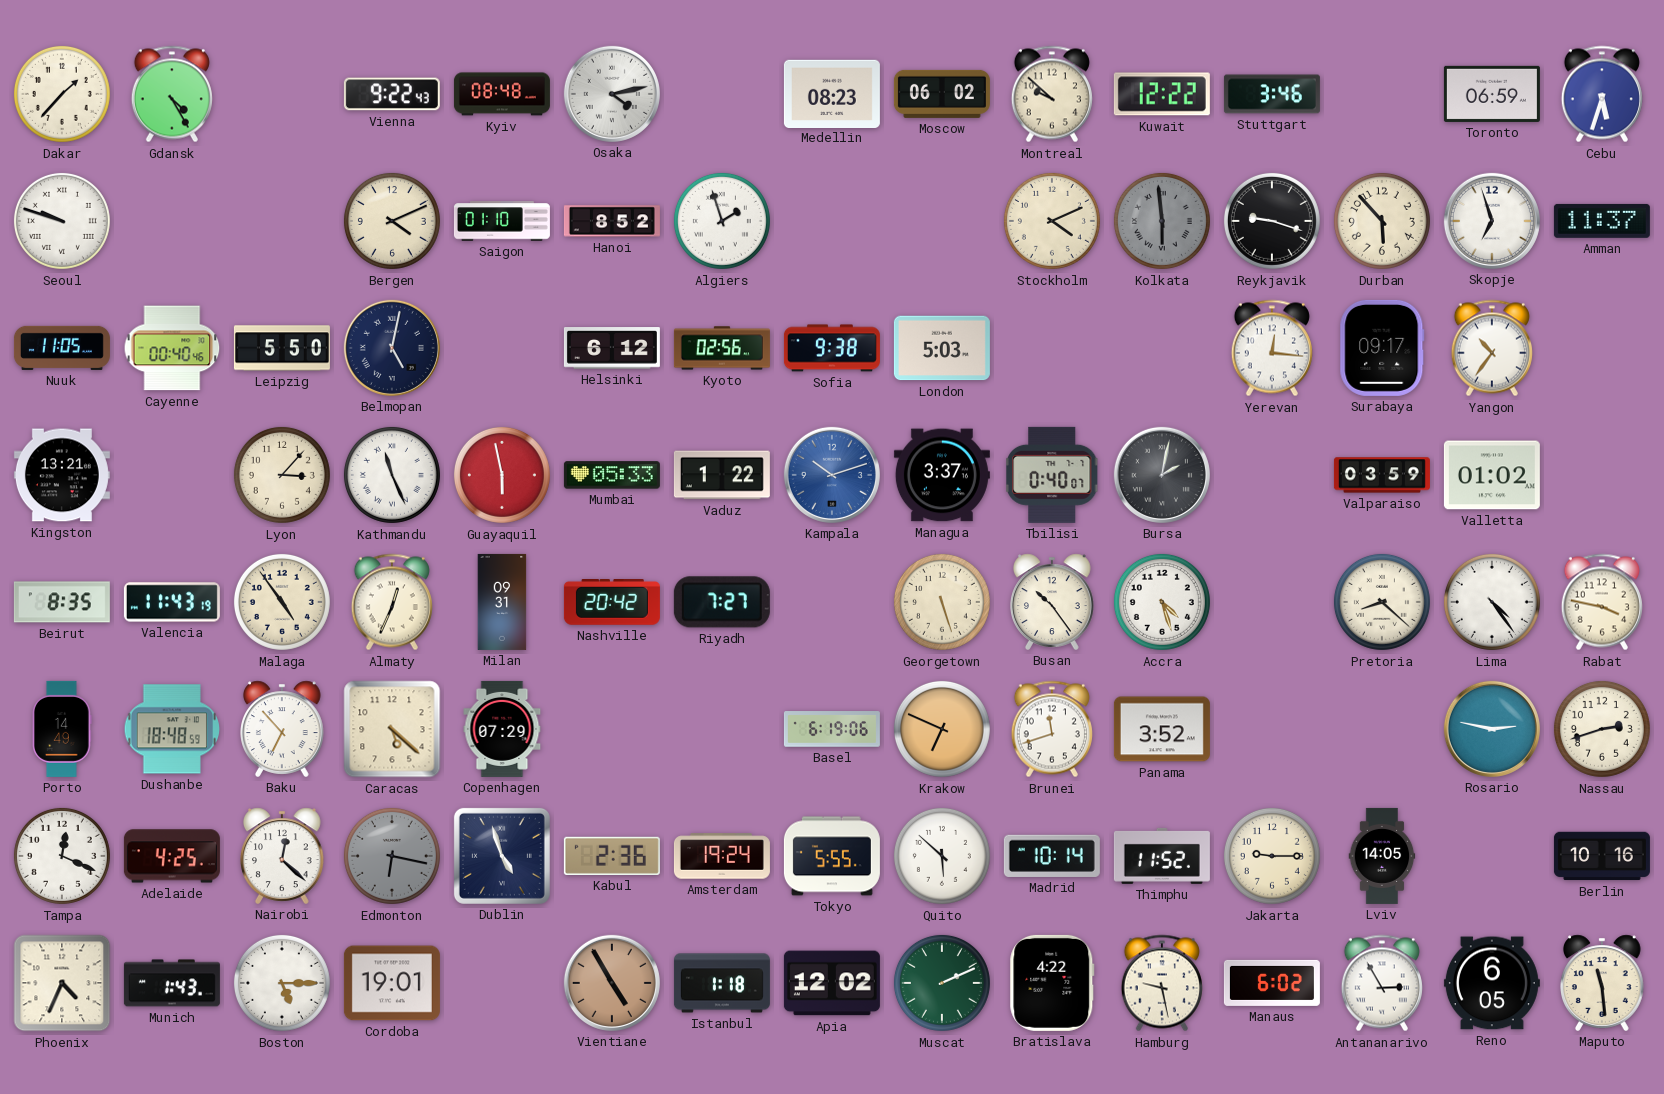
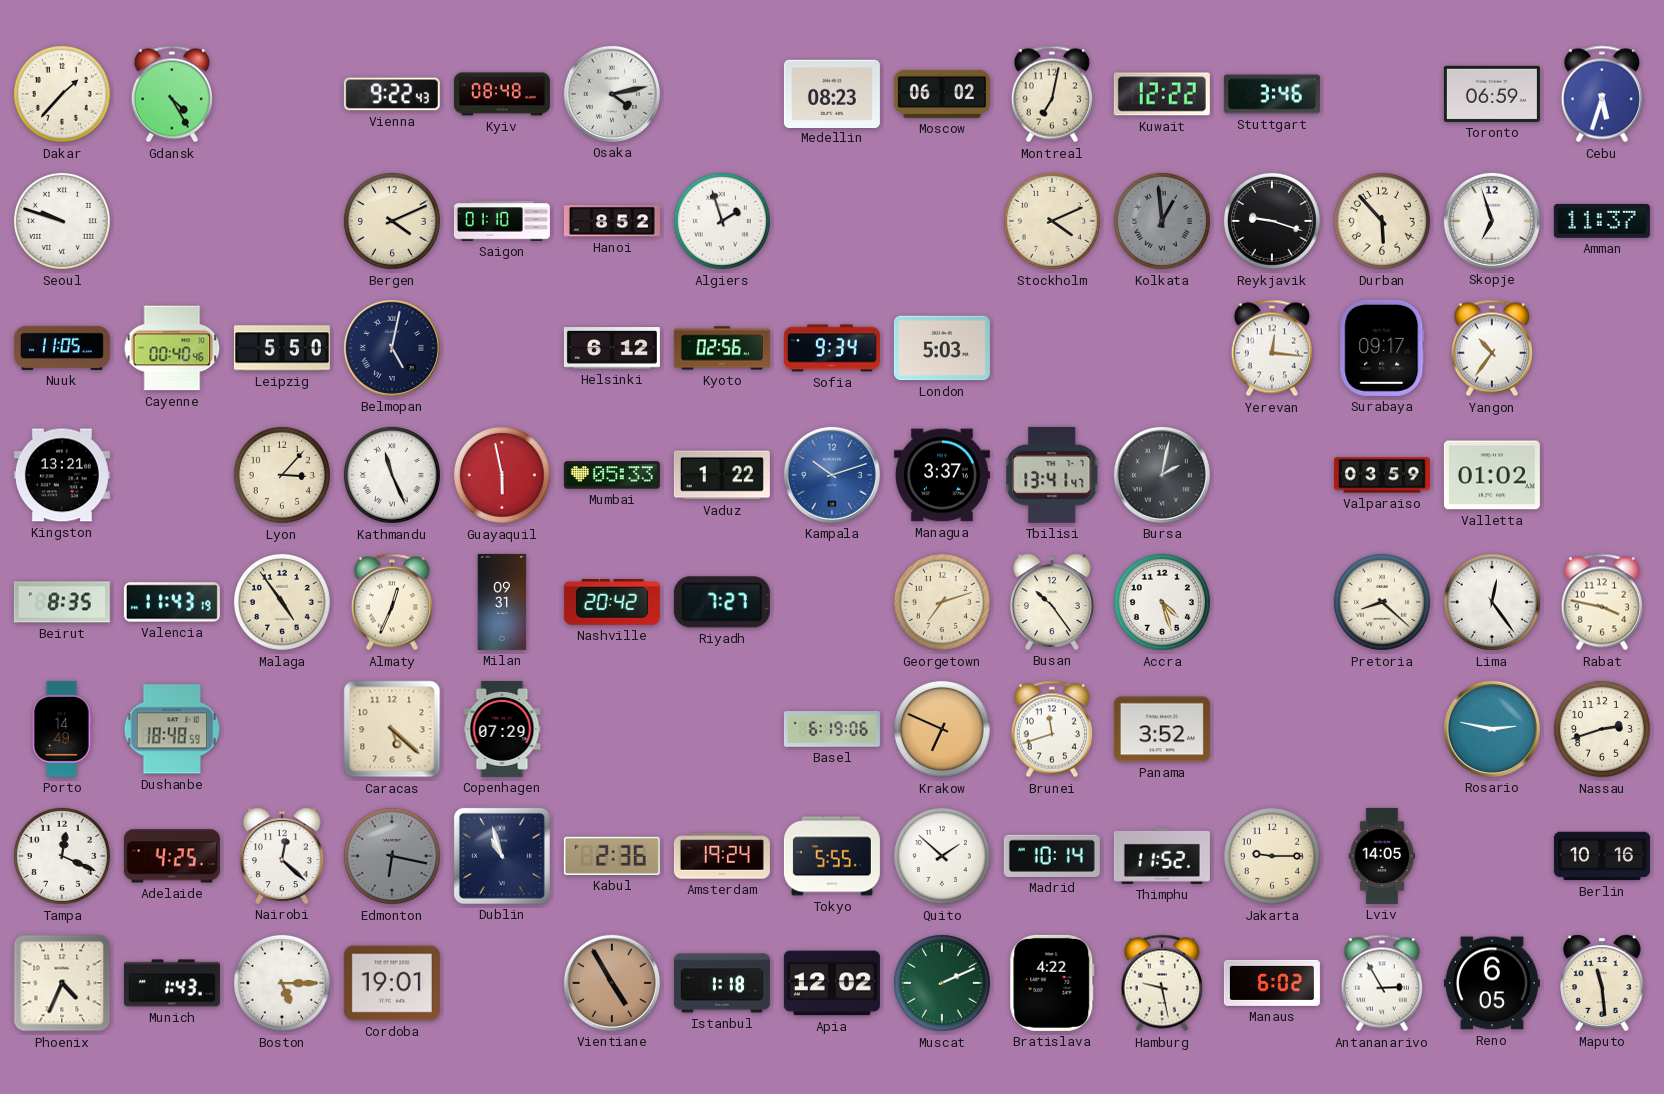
Montreal: 9:52 -> 7:02
Kolkata: 5:59 -> 12:59
Sofia: 9:38 -> 9:34
Tbilisi: 0:40 -> 13:41
Georgetown: 5:27 -> 7:12
Lima: 4:24 -> 12:24
Baku: 6:53 -> none
Dublin: 4:57 -> 10:57
Quito: 5:52 -> 1:52
